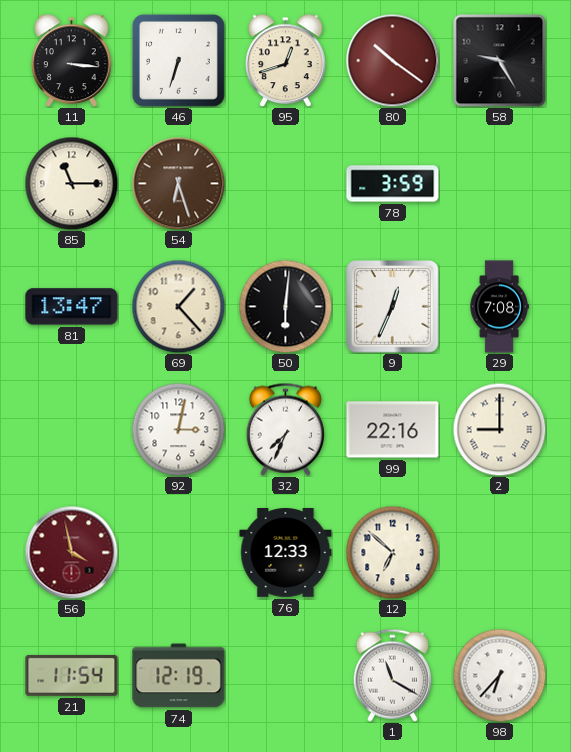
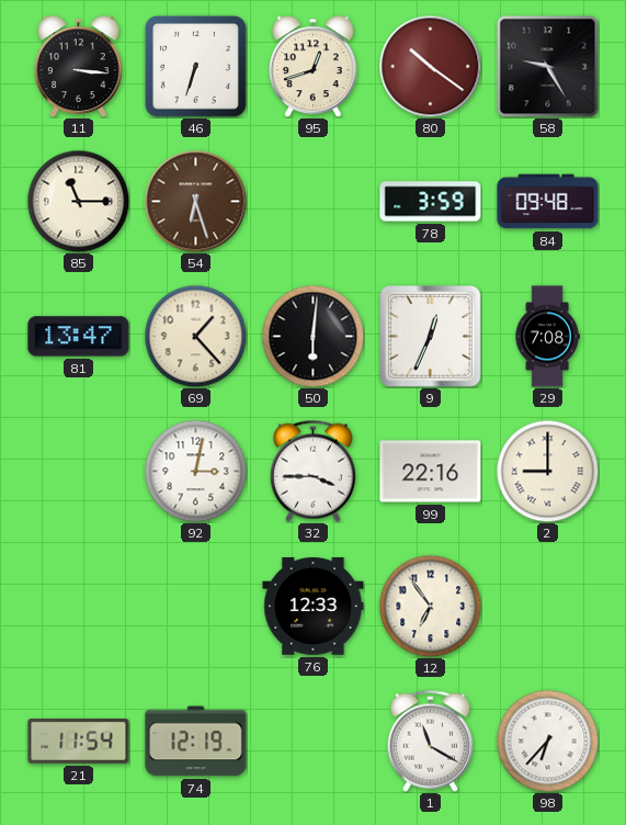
84: none -> 09:48
32: 7:34 -> 3:45
56: 3:58 -> none
12: 6:52 -> 6:54
